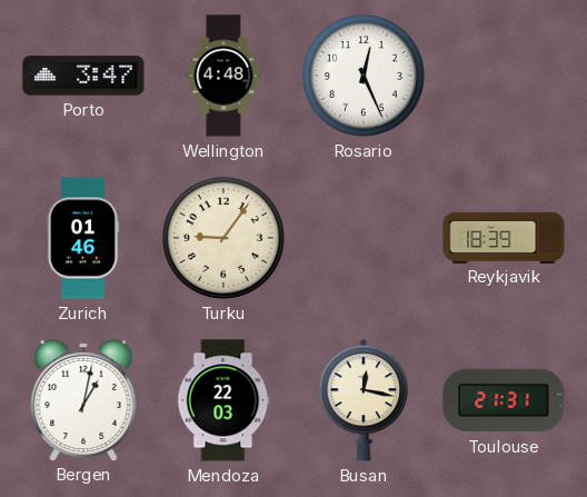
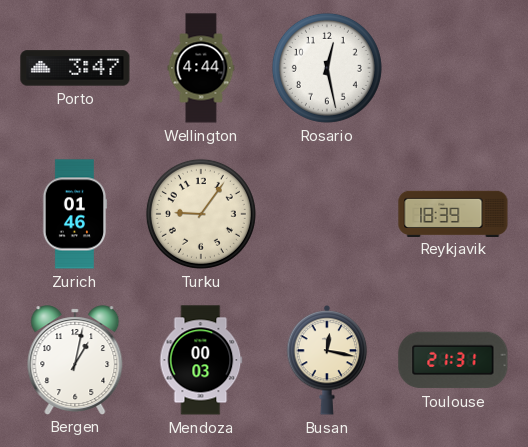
Wellington: 4:48 -> 4:44
Rosario: 12:26 -> 12:28
Mendoza: 22:03 -> 00:03
